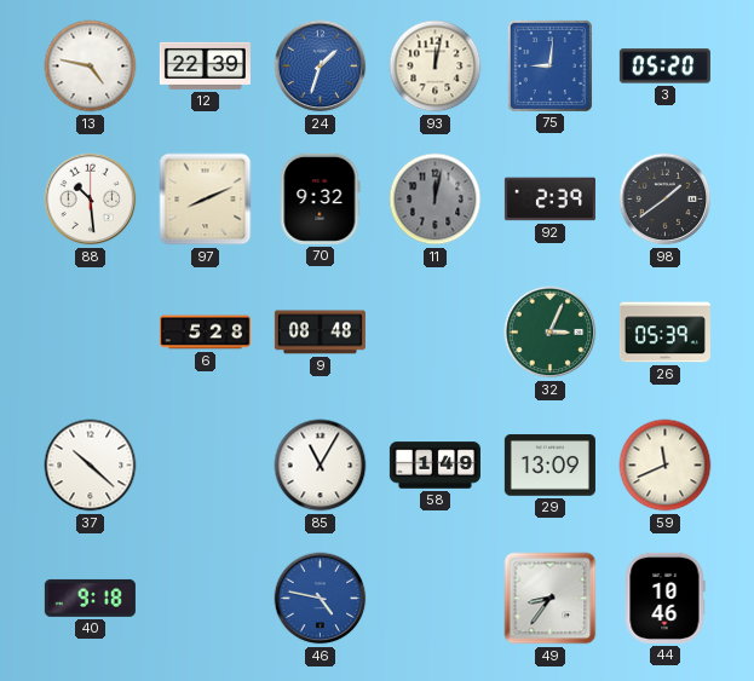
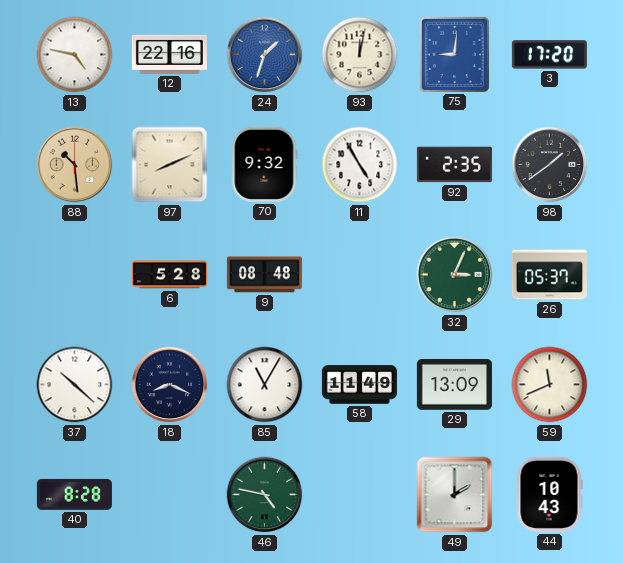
12: 22:39 -> 22:16
3: 05:20 -> 17:20
88 dial: white -> champagne
11: 12:02 -> 4:55
11 dial: grey -> white
92: 2:39 -> 2:35
26: 05:39 -> 05:37
18: none -> 8:19
58: 1:49 -> 11:49
40: 9:18 -> 8:28
46 dial: blue -> green
49: 8:36 -> 2:00
44: 10:46 -> 10:43
